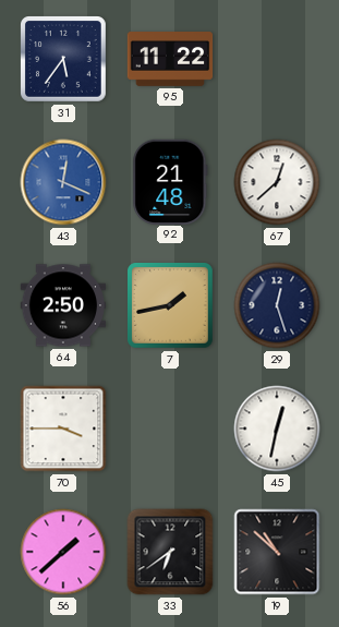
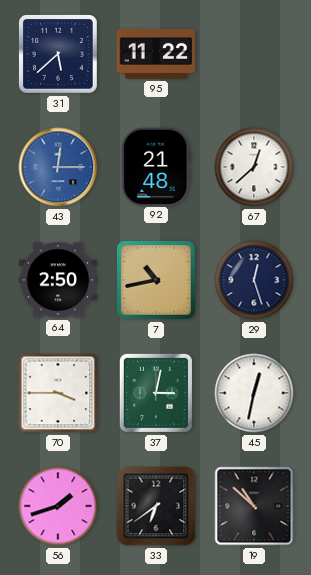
31: 5:36 -> 5:38
43: 12:19 -> 12:15
7: 1:43 -> 10:43
37: none -> 3:02
56: 1:38 -> 1:42
